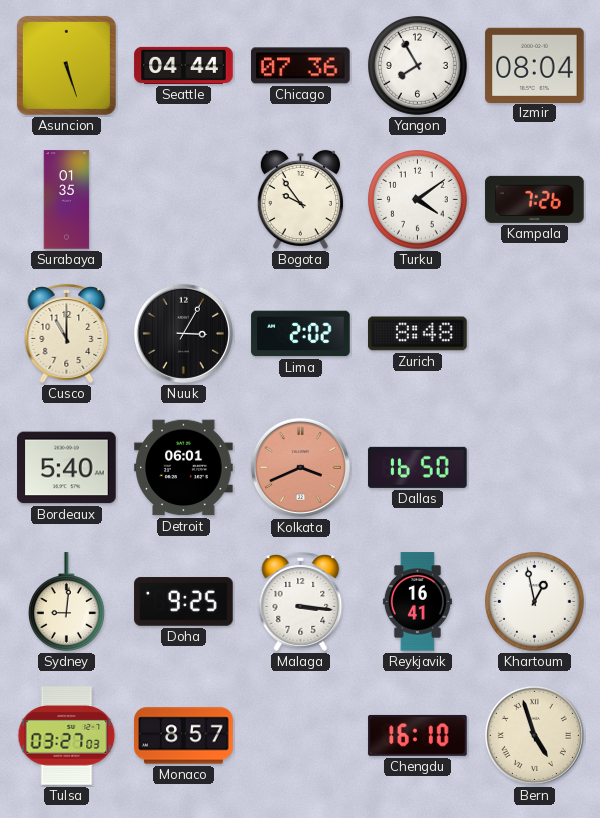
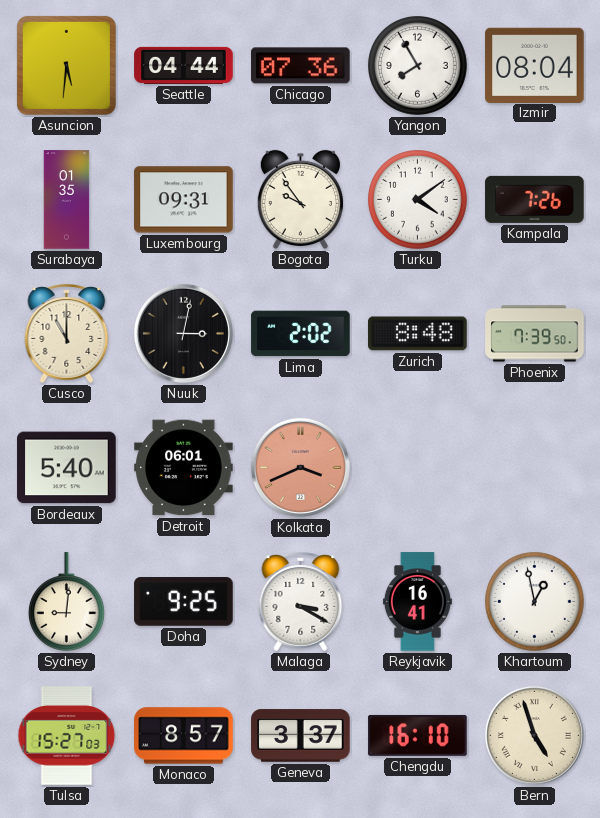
Asuncion: 5:27 -> 5:31
Luxembourg: none -> 09:31
Nuuk: 3:05 -> 3:02
Phoenix: none -> 7:39
Dallas: 16:50 -> none
Malaga: 3:16 -> 3:20
Tulsa: 03:27 -> 15:27
Geneva: none -> 3:37
